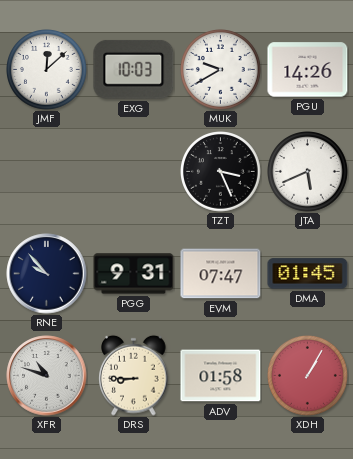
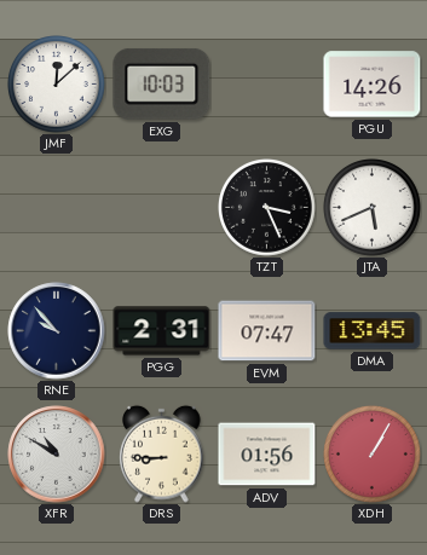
MUK: 9:40 -> none
PGG: 9:31 -> 2:31
DMA: 01:45 -> 13:45
XFR: 10:48 -> 10:50
ADV: 01:58 -> 01:56
